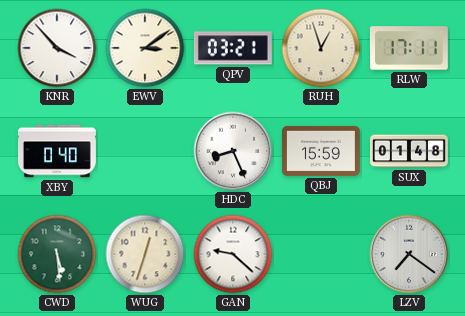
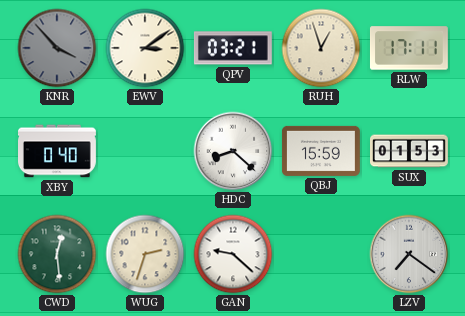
KNR dial: white -> grey
HDC: 8:26 -> 8:22
SUX: 01:48 -> 01:53
CWD: 5:29 -> 12:29
WUG: 12:33 -> 2:33
